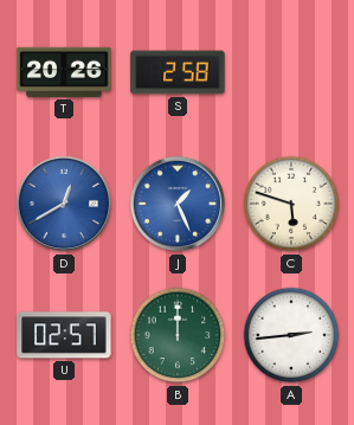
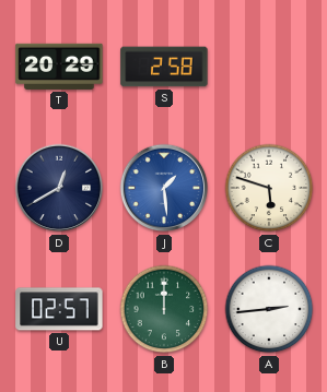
T: 20:26 -> 20:29
D dial: blue -> navy
J: 1:26 -> 1:29
